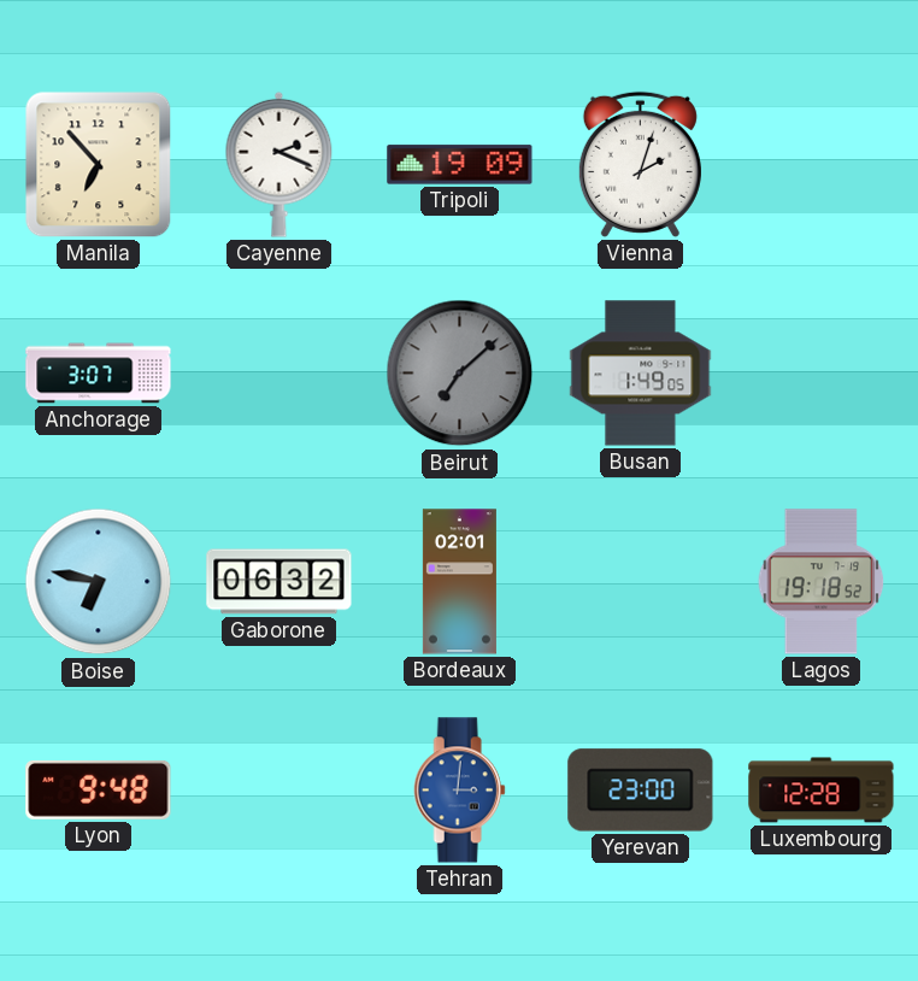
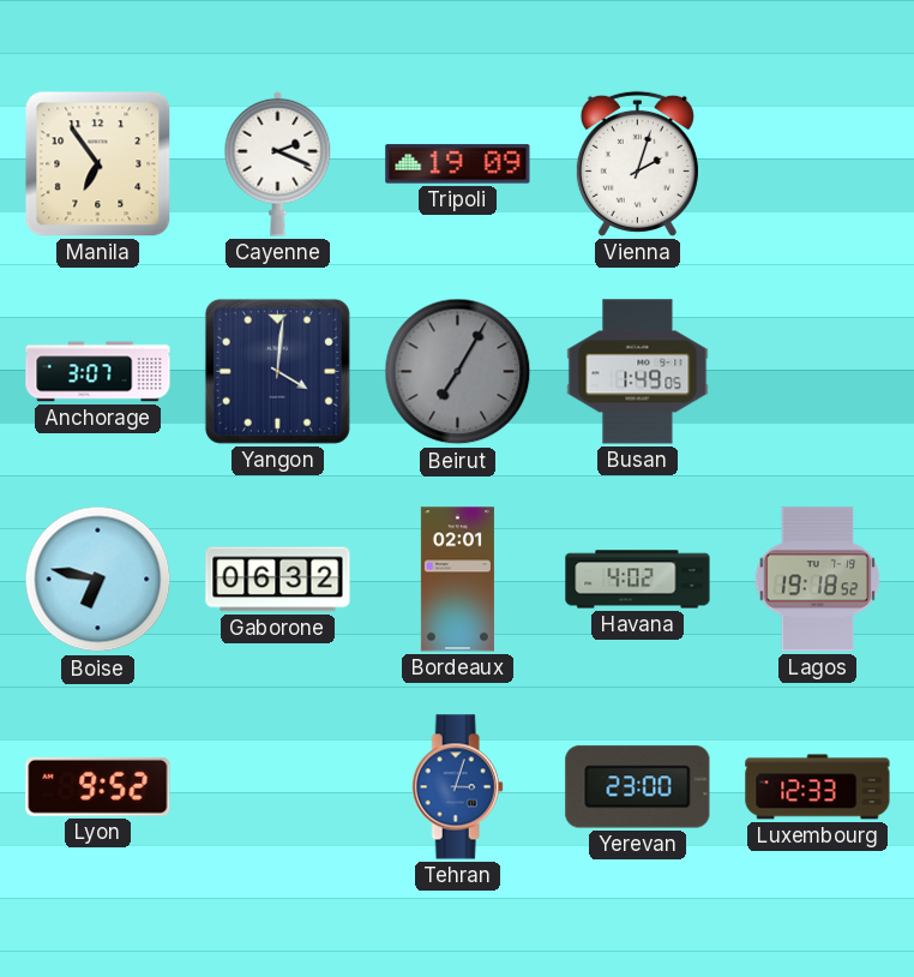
Manila: 6:53 -> 6:54
Yangon: none -> 4:01
Beirut: 7:08 -> 7:05
Havana: none -> 4:02
Lyon: 9:48 -> 9:52
Tehran: 3:01 -> 3:03
Luxembourg: 12:28 -> 12:33
